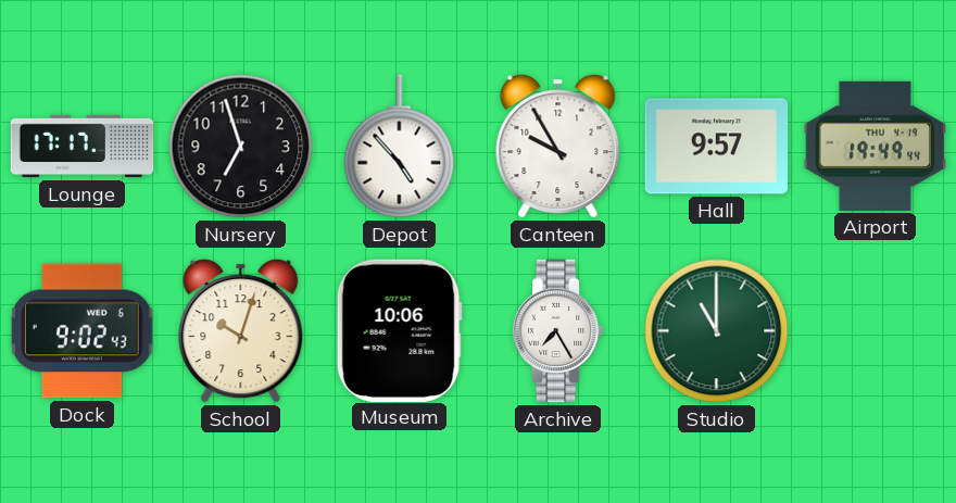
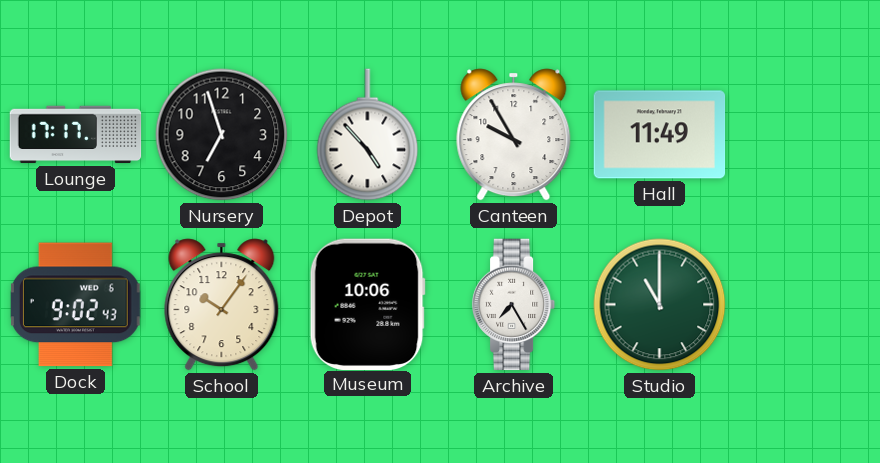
Hall: 9:57 -> 11:49
Airport: 19:49 -> none
School: 10:03 -> 10:06
